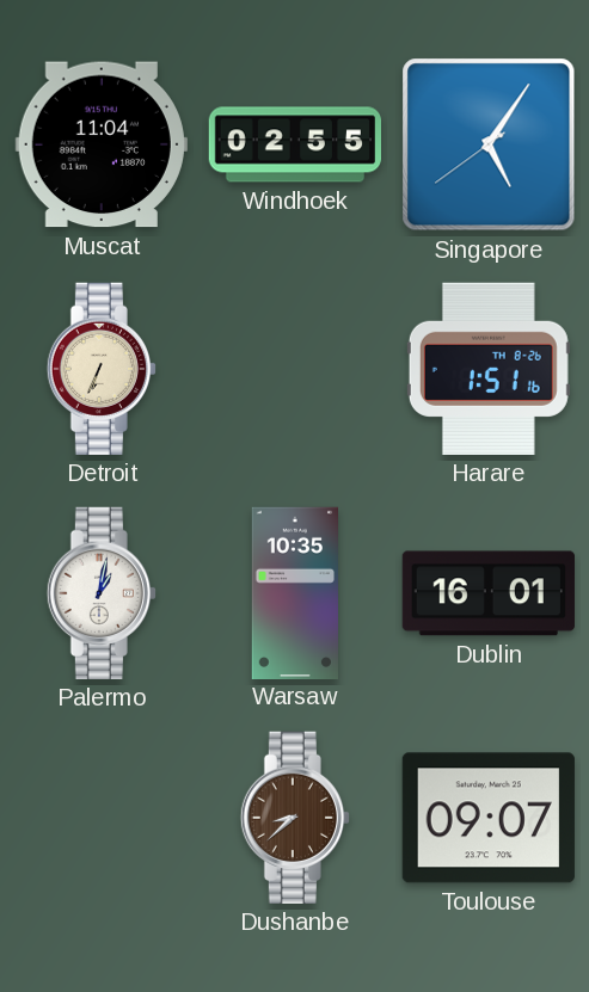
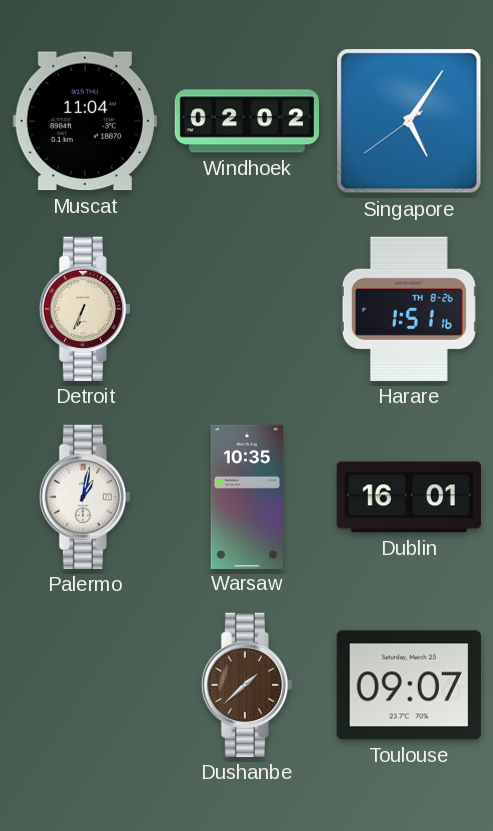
Windhoek: 02:55 -> 02:02
Dushanbe: 8:38 -> 1:38
